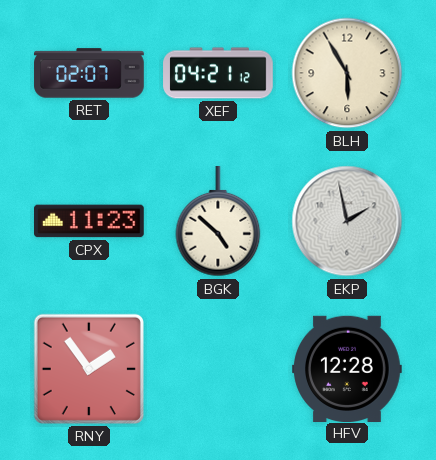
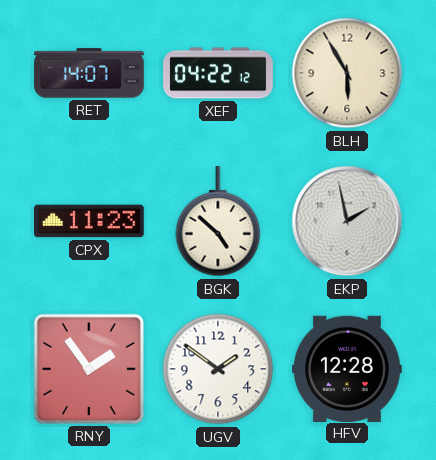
RET: 02:07 -> 14:07
XEF: 04:21 -> 04:22
UGV: none -> 1:51
